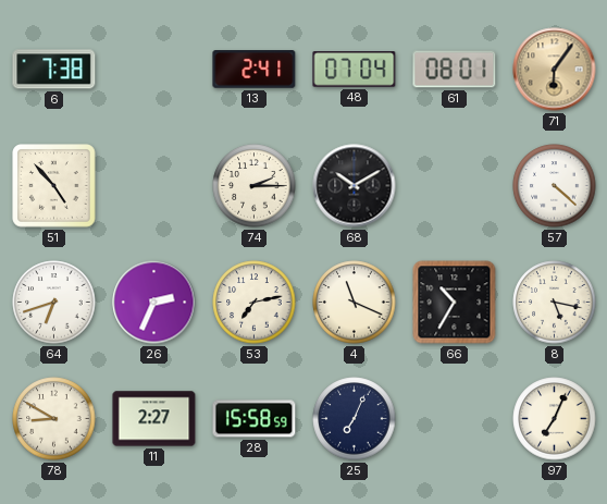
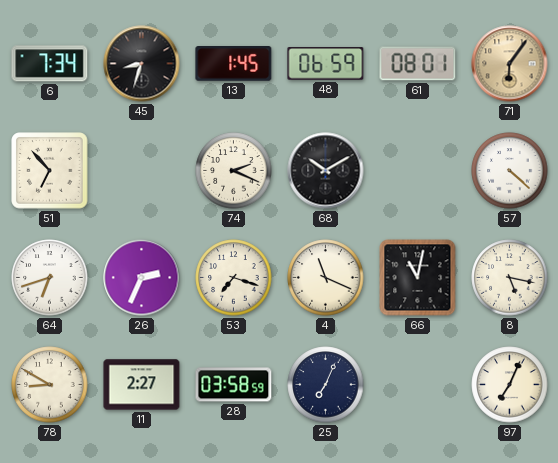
6: 7:38 -> 7:34
45: none -> 8:33
13: 2:41 -> 1:45
48: 07:04 -> 06:59
51: 4:53 -> 6:53
74: 2:15 -> 2:19
53: 7:13 -> 7:18
66: 10:35 -> 11:02
28: 15:58 -> 03:58
